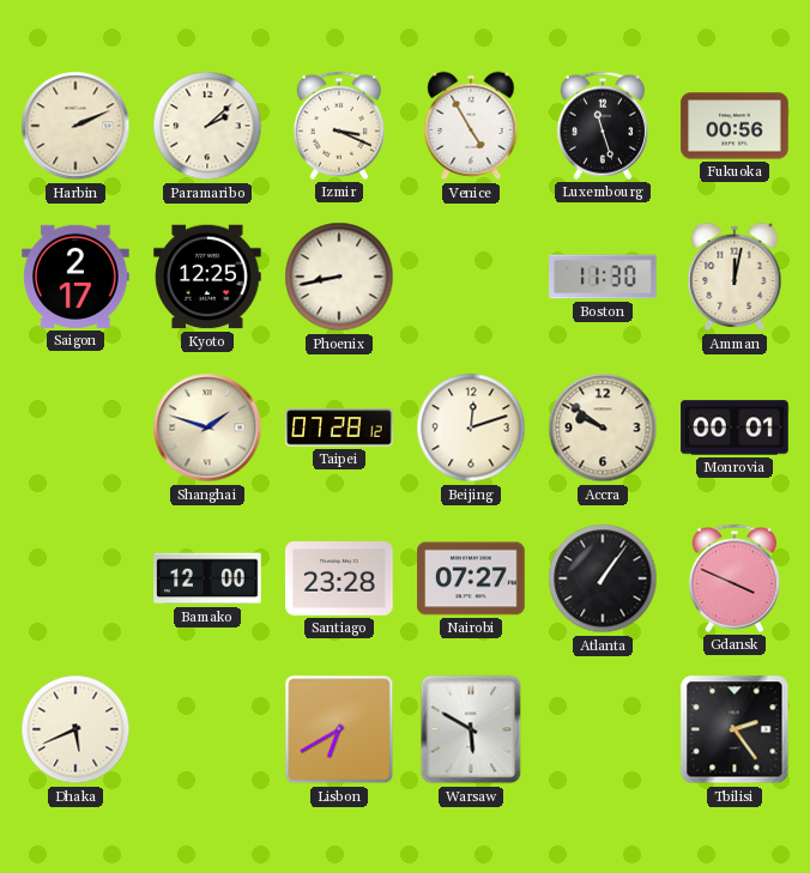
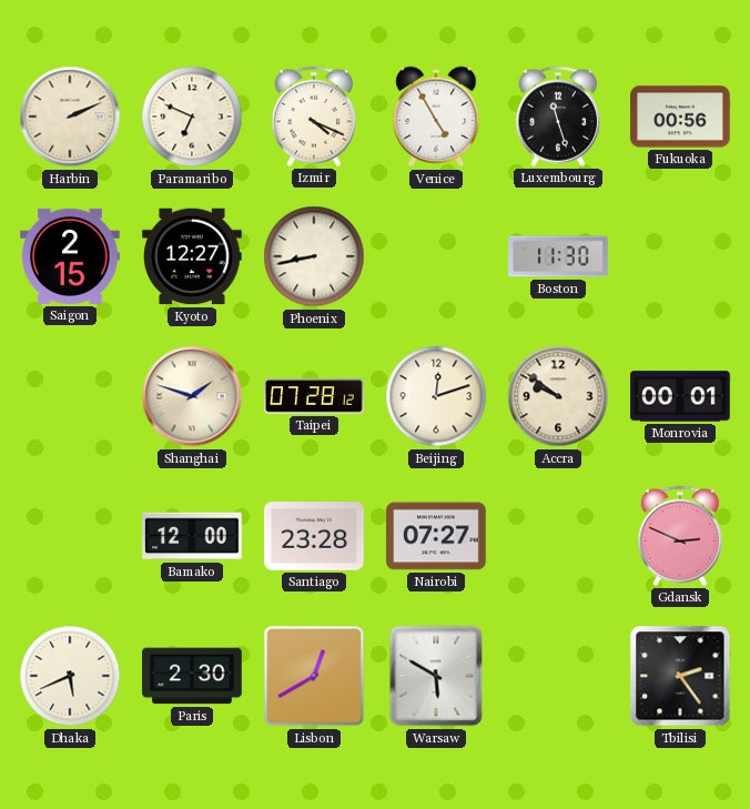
Paramaribo: 2:08 -> 6:49
Izmir: 3:19 -> 4:19
Saigon: 2:17 -> 2:15
Kyoto: 12:25 -> 12:27
Amman: 12:02 -> none
Atlanta: 1:06 -> none
Gdansk: 3:49 -> 2:49
Paris: none -> 2:30
Lisbon: 6:40 -> 12:40
